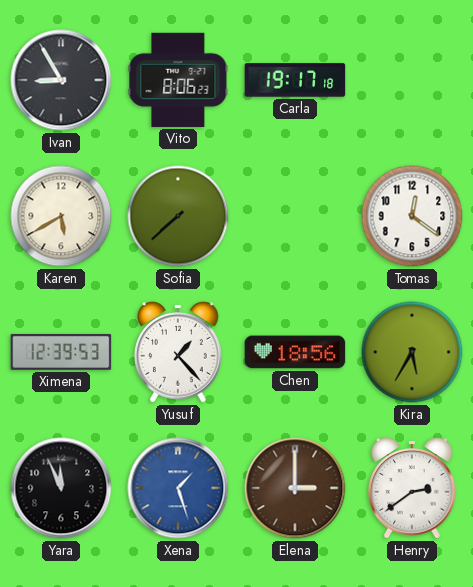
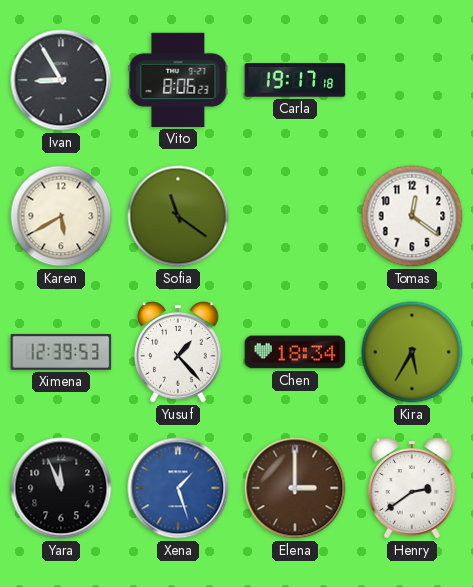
Sofia: 7:38 -> 11:21
Chen: 18:56 -> 18:34
